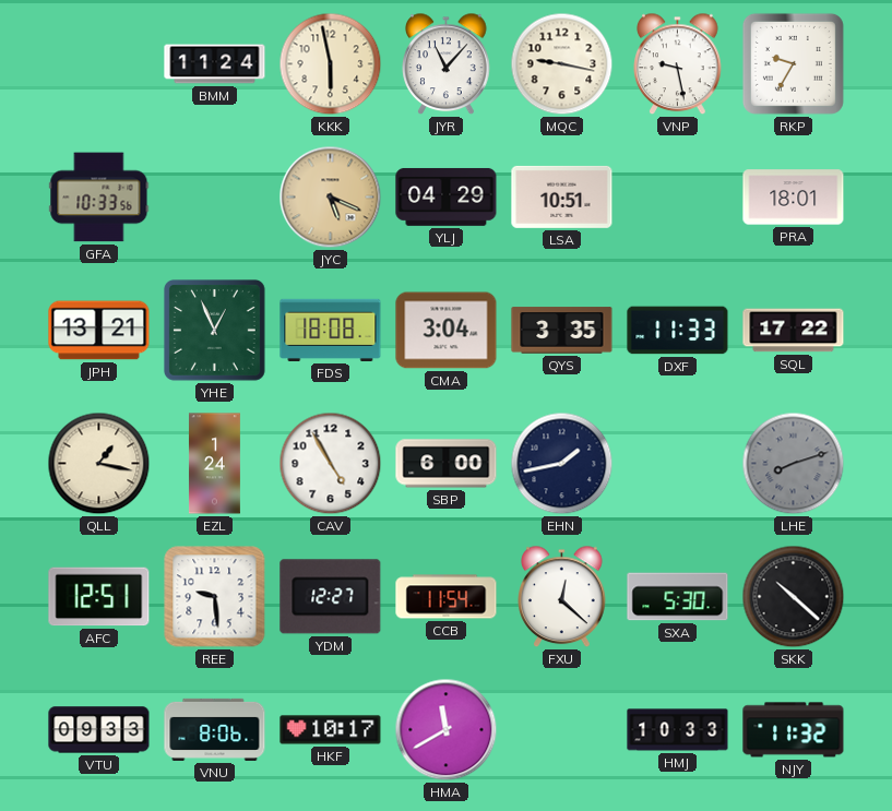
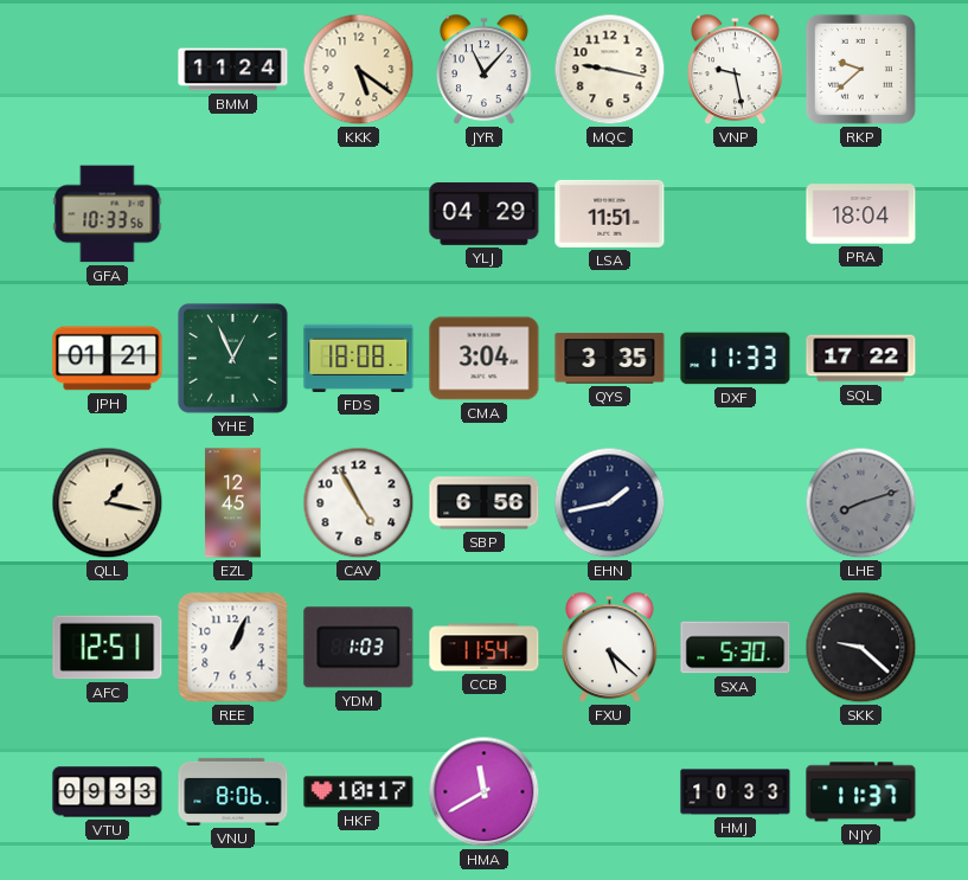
KKK: 5:58 -> 5:21
RKP: 9:35 -> 9:38
JYC: 5:19 -> none
LSA: 10:51 -> 11:51
PRA: 18:01 -> 18:04
JPH: 13:21 -> 01:21
EZL: 1:24 -> 12:45
SBP: 6:00 -> 6:56
REE: 9:29 -> 1:04
YDM: 12:27 -> 1:03
FXU: 12:22 -> 5:22
SKK: 10:22 -> 9:22
NJY: 11:32 -> 11:37
